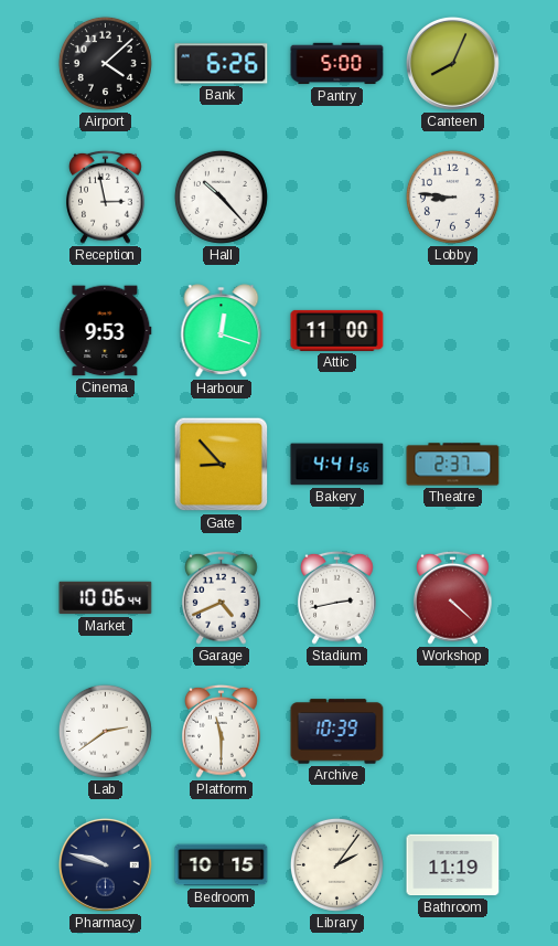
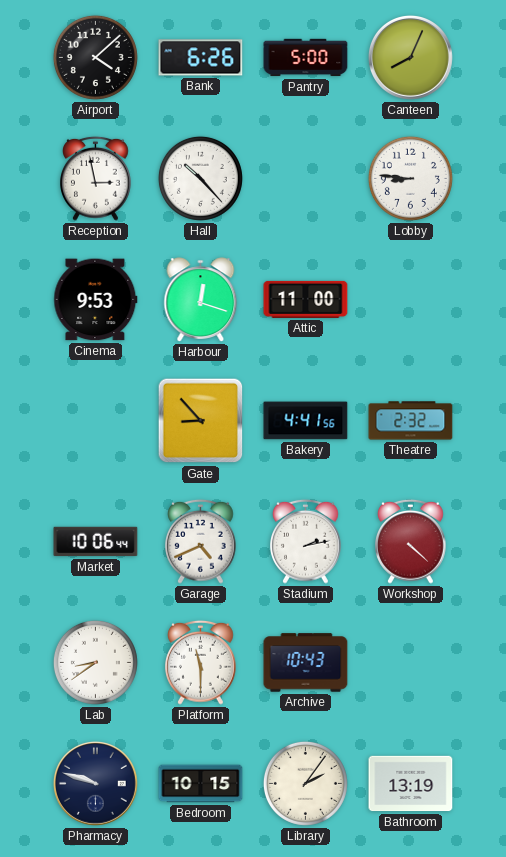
Theatre: 2:37 -> 2:32
Stadium: 2:43 -> 2:13
Lab: 2:39 -> 8:39
Archive: 10:39 -> 10:43
Bathroom: 11:19 -> 13:19
